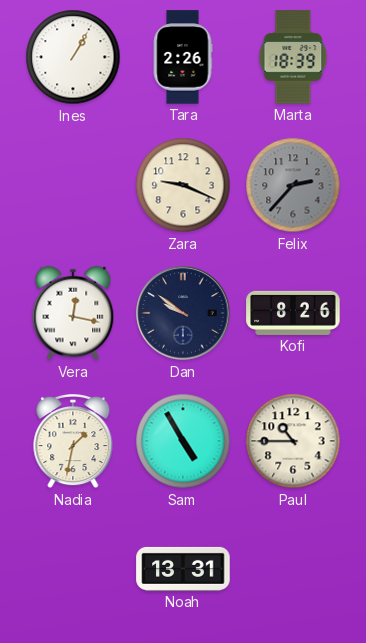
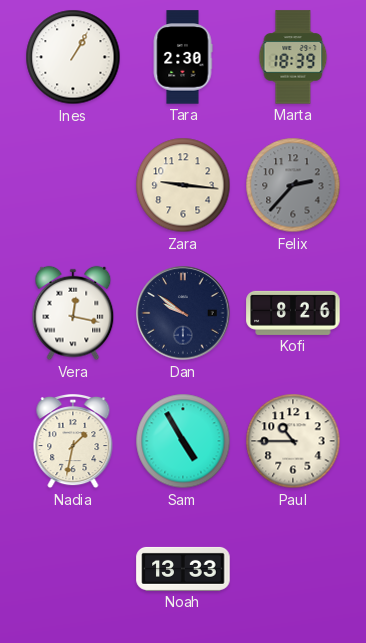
Tara: 2:26 -> 2:30
Zara: 9:19 -> 9:16
Noah: 13:31 -> 13:33
